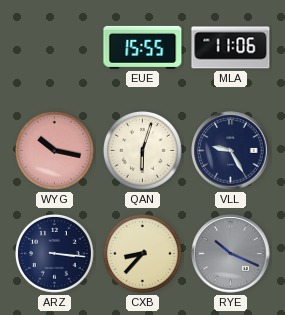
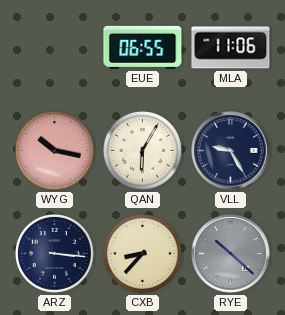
EUE: 15:55 -> 06:55
QAN: 6:03 -> 6:05
RYE: 10:19 -> 10:22
